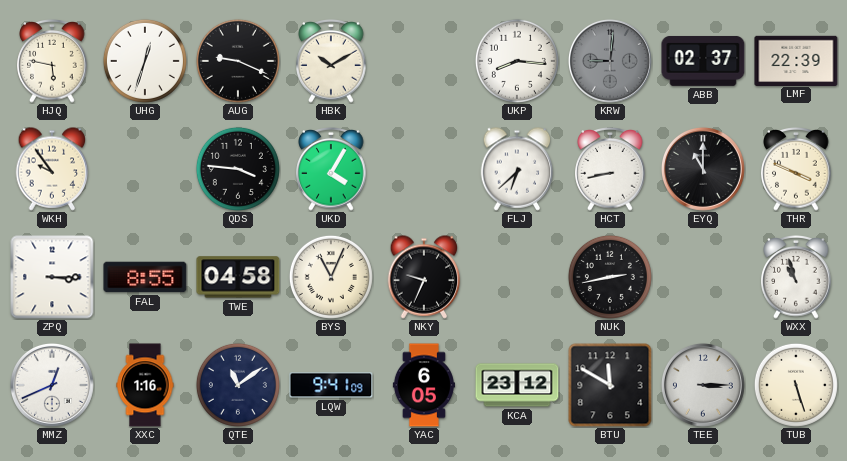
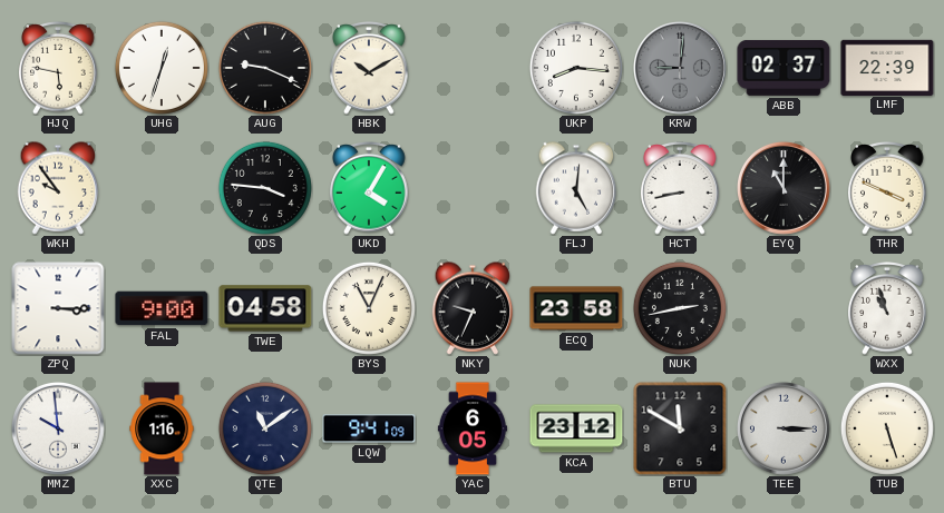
FLJ: 6:38 -> 5:01
FAL: 8:55 -> 9:00
ECQ: none -> 23:58
MMZ: 12:41 -> 9:59
